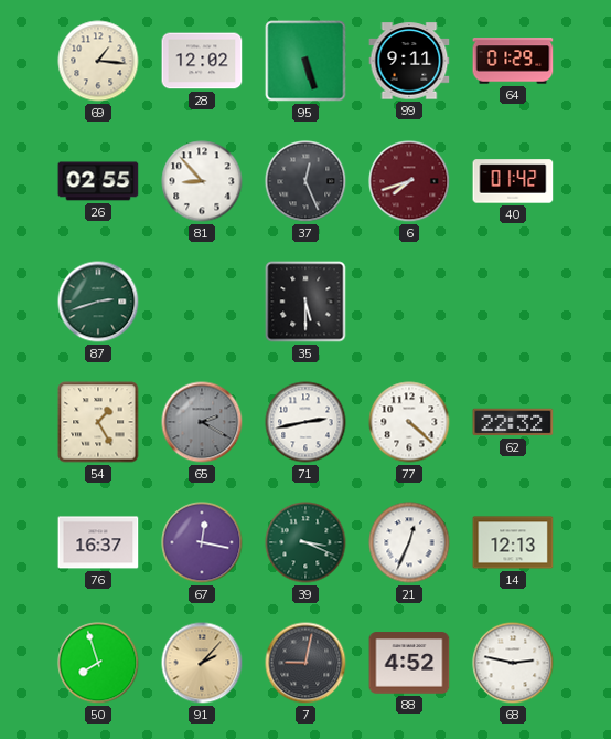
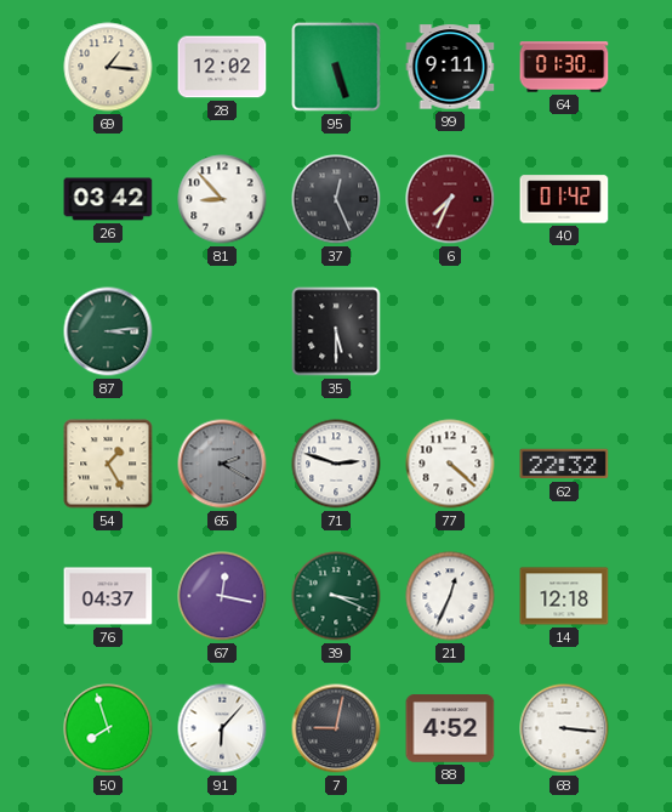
64: 01:29 -> 01:30
26: 02:55 -> 03:42
6: 7:42 -> 7:34
87: 2:42 -> 3:14
71: 2:43 -> 2:48
76: 16:37 -> 04:37
14: 12:13 -> 12:18
91: 2:07 -> 6:07
91 dial: champagne -> white
68: 2:47 -> 3:16
